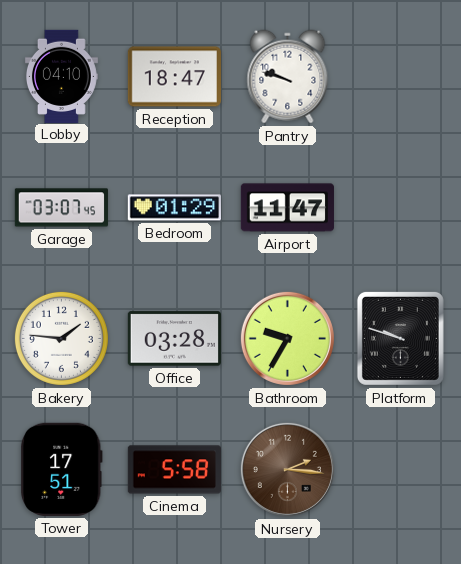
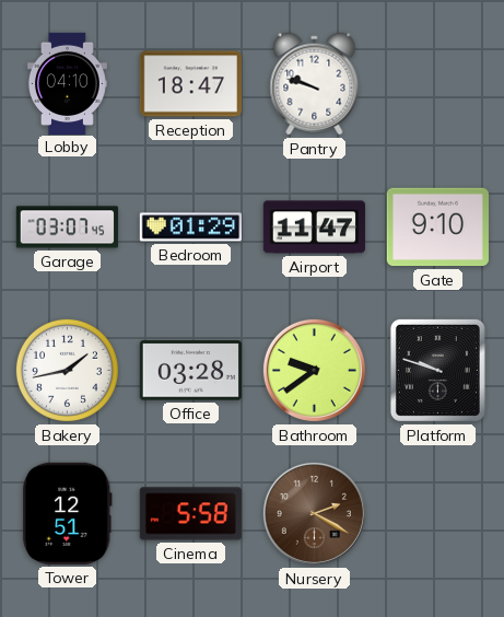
Gate: none -> 9:10
Bakery: 1:46 -> 1:43
Bathroom: 9:35 -> 9:39
Tower: 17:51 -> 12:51
Nursery: 2:16 -> 2:20
